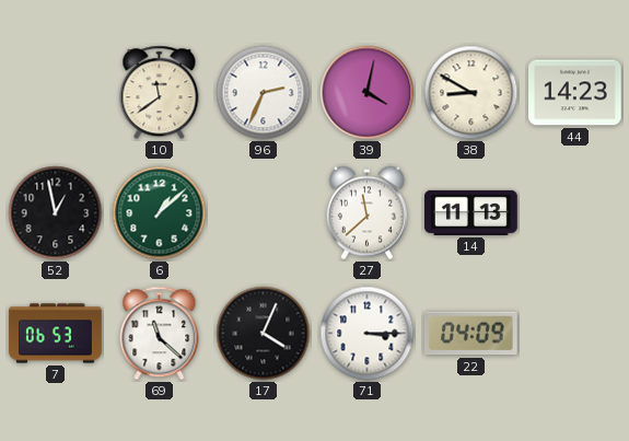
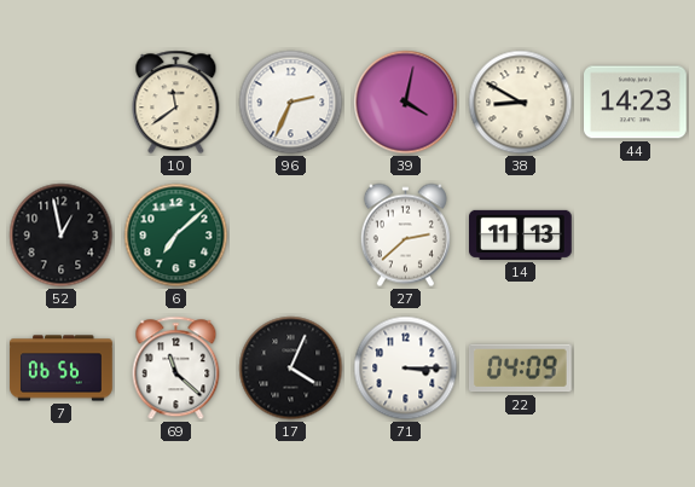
6: 1:08 -> 7:08
27: 11:38 -> 2:38
7: 06:53 -> 06:56
